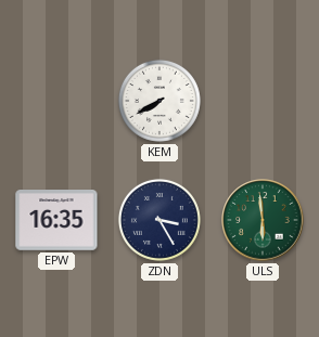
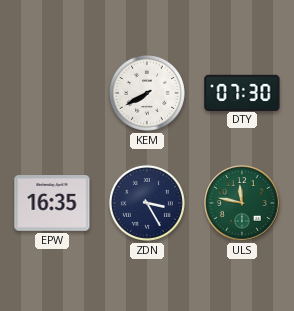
DTY: none -> 07:30
ULS: 5:59 -> 11:47
